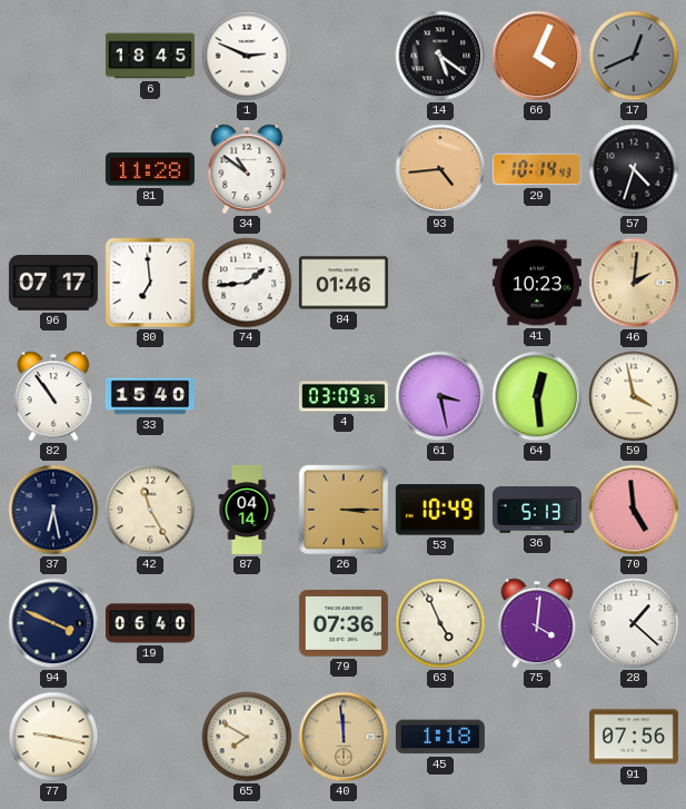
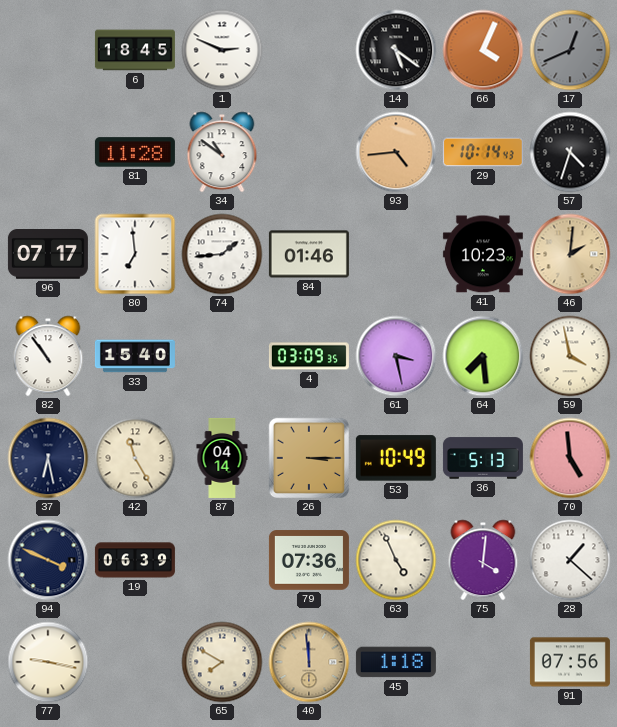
64: 12:29 -> 7:29
19: 06:40 -> 06:39
